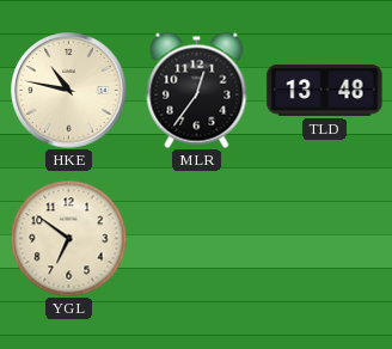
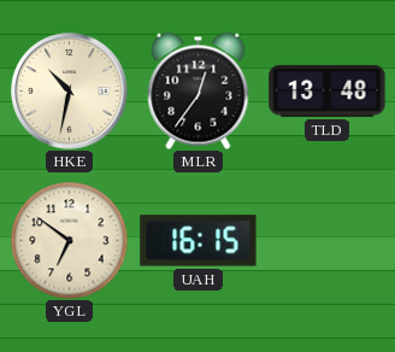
HKE: 10:47 -> 10:32
UAH: none -> 16:15
